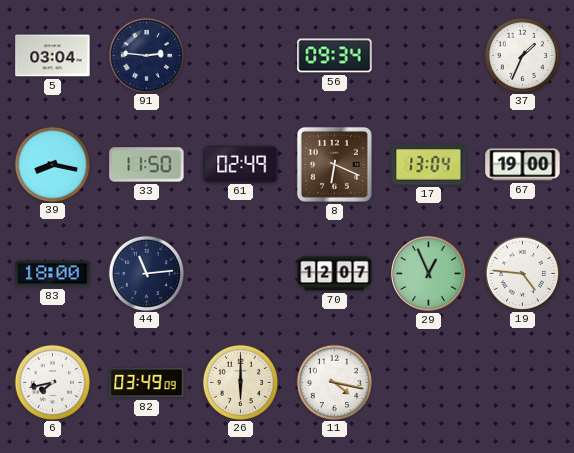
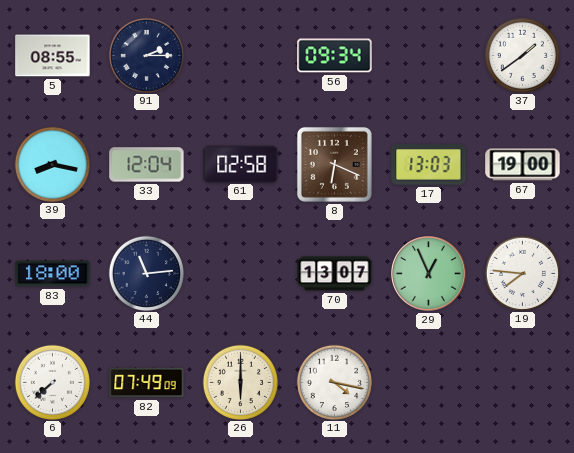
5: 03:04 -> 08:55
91: 2:46 -> 2:15
37: 1:34 -> 1:39
33: 11:50 -> 12:04
61: 02:49 -> 02:58
17: 13:04 -> 13:03
70: 12:07 -> 13:07
19: 4:46 -> 7:46
6: 7:43 -> 7:38
82: 03:49 -> 07:49
